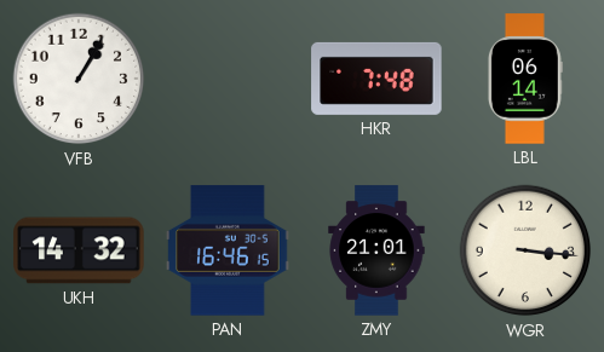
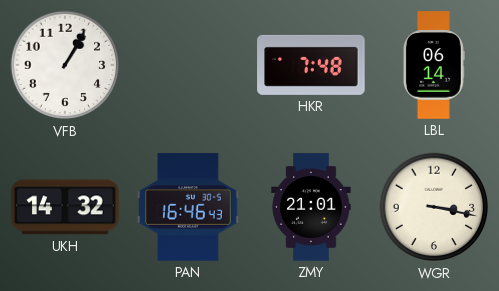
PAN: 16:46:15 -> 16:46:43
WGR: 3:16 -> 3:17
